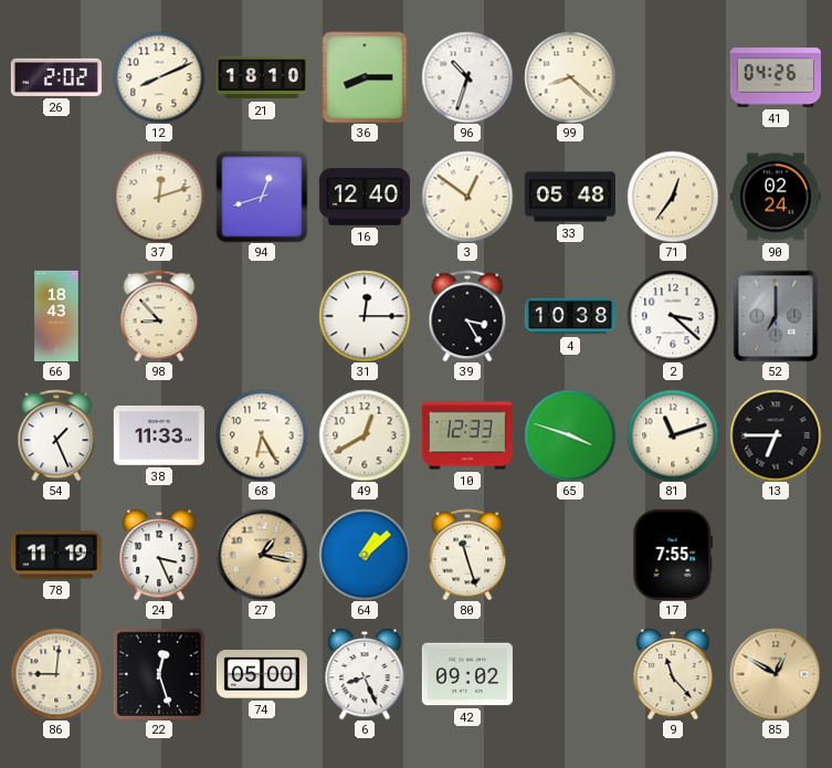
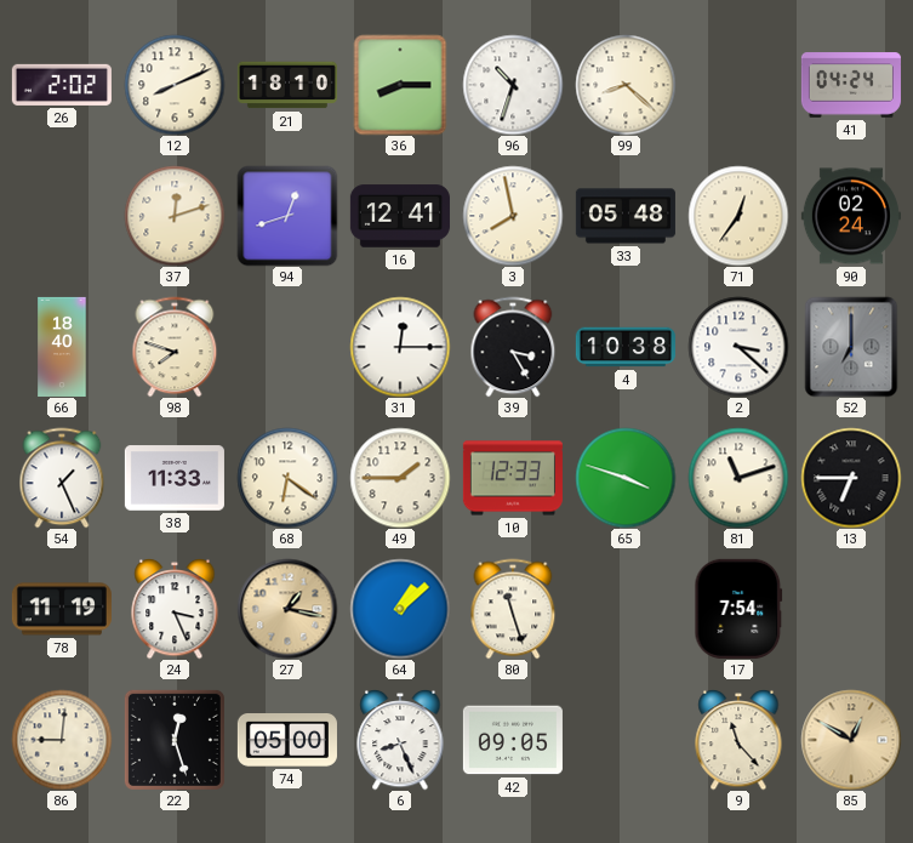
41: 04:26 -> 04:24
16: 12:40 -> 12:41
3: 12:51 -> 7:58
66: 18:43 -> 18:40
98: 8:53 -> 7:48
68: 6:25 -> 6:21
49: 12:40 -> 1:45
17: 7:55 -> 7:54
42: 09:02 -> 09:05
